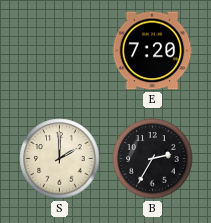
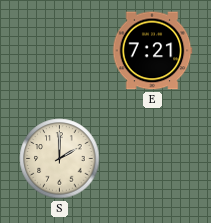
E: 7:20 -> 7:21
B: 2:35 -> none
